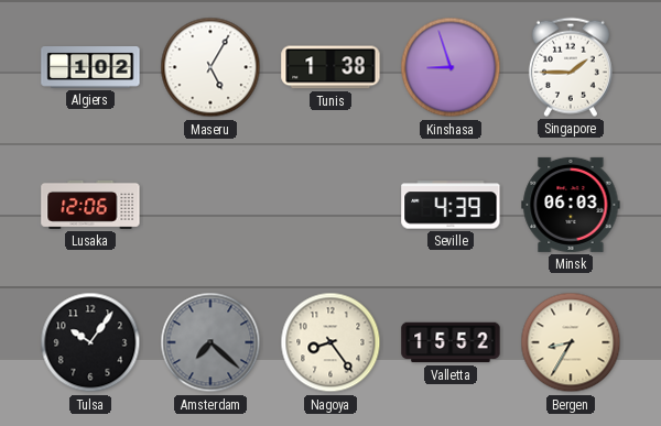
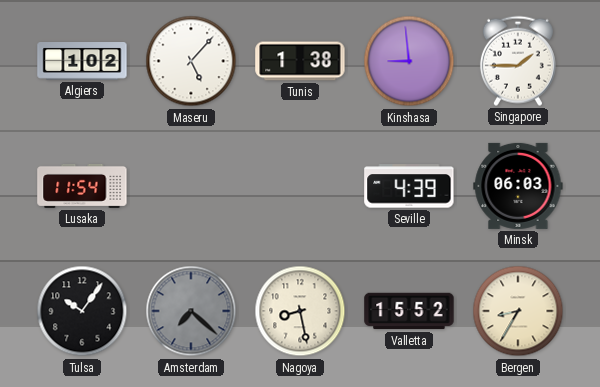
Maseru: 5:05 -> 5:07
Kinshasa: 8:57 -> 8:59
Lusaka: 12:06 -> 11:54
Nagoya: 8:24 -> 8:28
